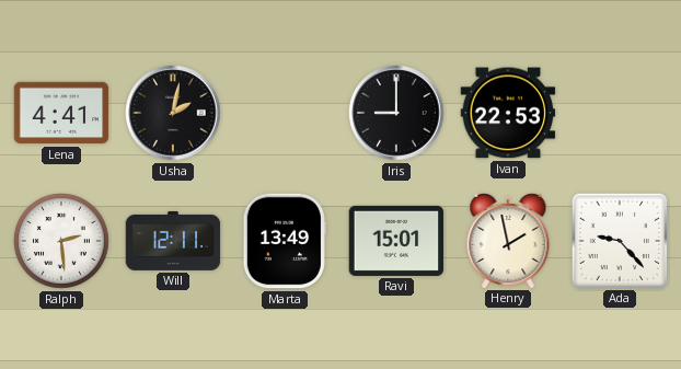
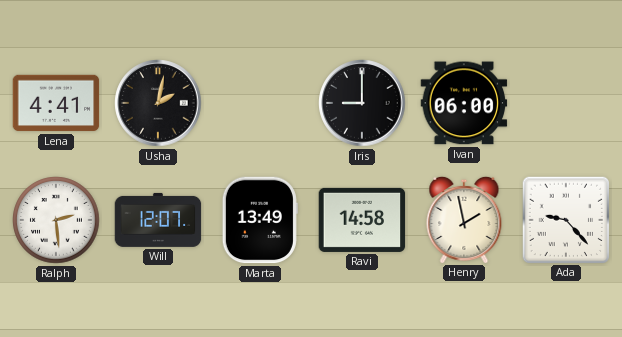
Ivan: 22:53 -> 06:00
Will: 12:11 -> 12:07
Ravi: 15:01 -> 14:58
